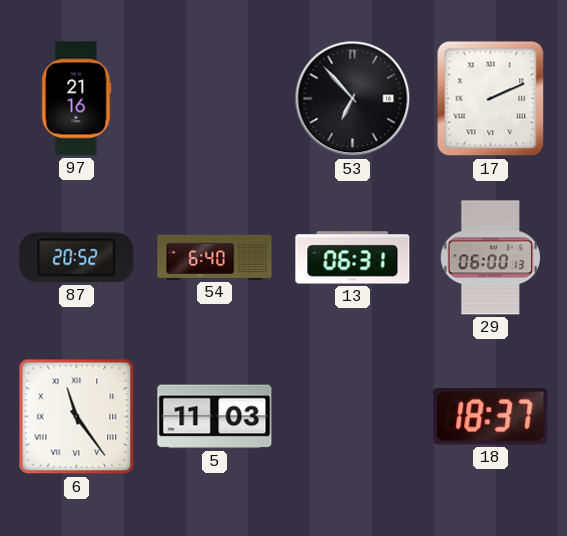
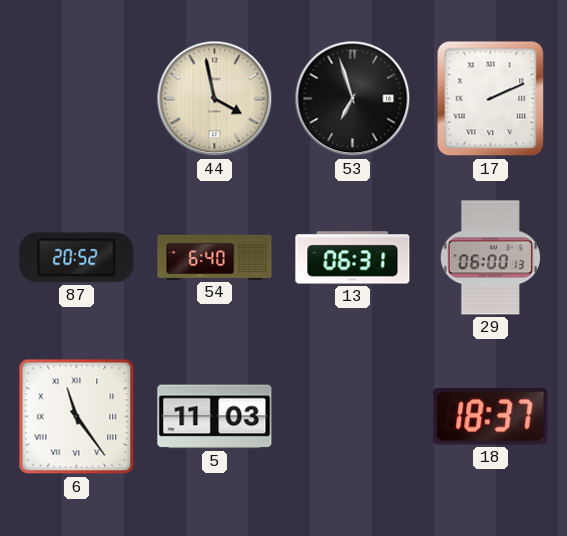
97: 21:16 -> none
44: none -> 3:58
53: 6:53 -> 6:57
